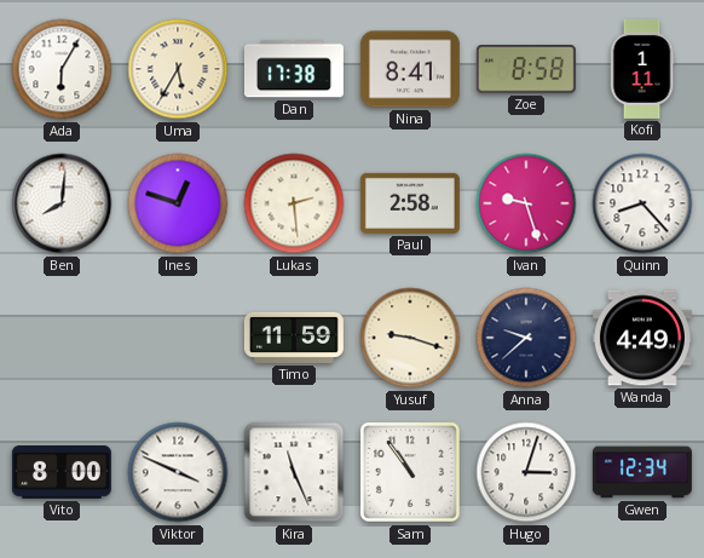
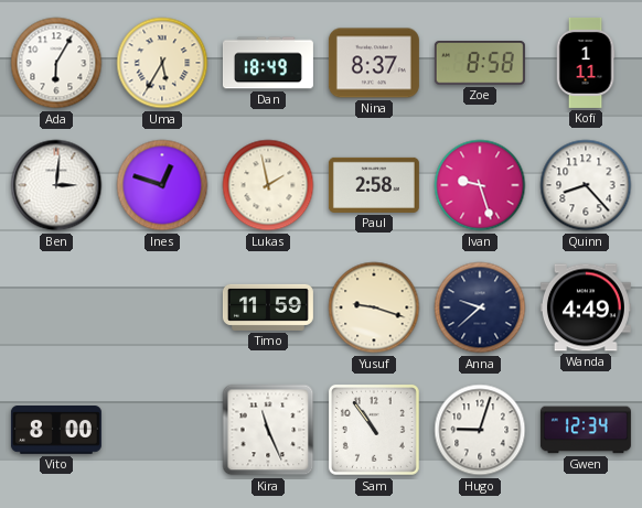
Dan: 17:38 -> 18:49
Nina: 8:41 -> 8:37
Ben: 8:01 -> 3:01
Lukas: 2:29 -> 1:58
Viktor: 3:49 -> none
Hugo: 3:03 -> 9:03
